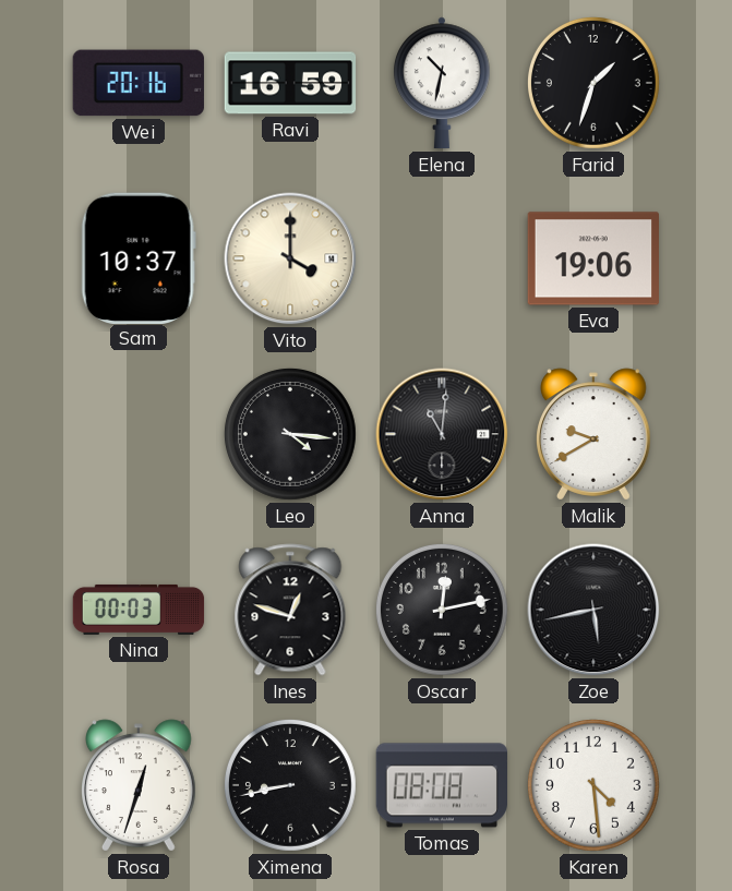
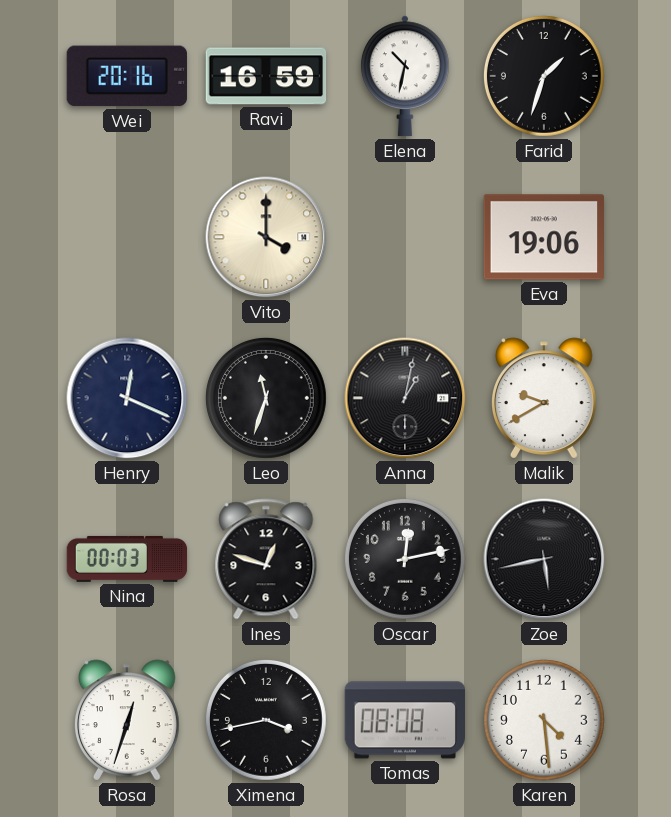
Sam: 10:37 -> none
Henry: none -> 12:19
Leo: 4:16 -> 11:33
Anna: 11:01 -> 1:02
Ximena: 8:43 -> 3:43
